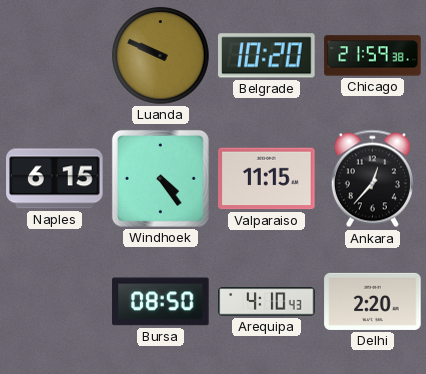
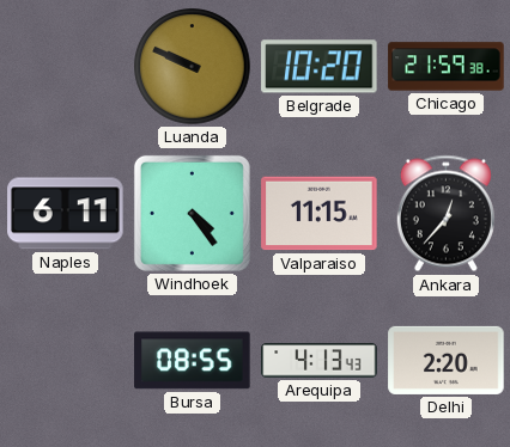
Naples: 6:15 -> 6:11
Bursa: 08:50 -> 08:55
Arequipa: 4:10 -> 4:13
